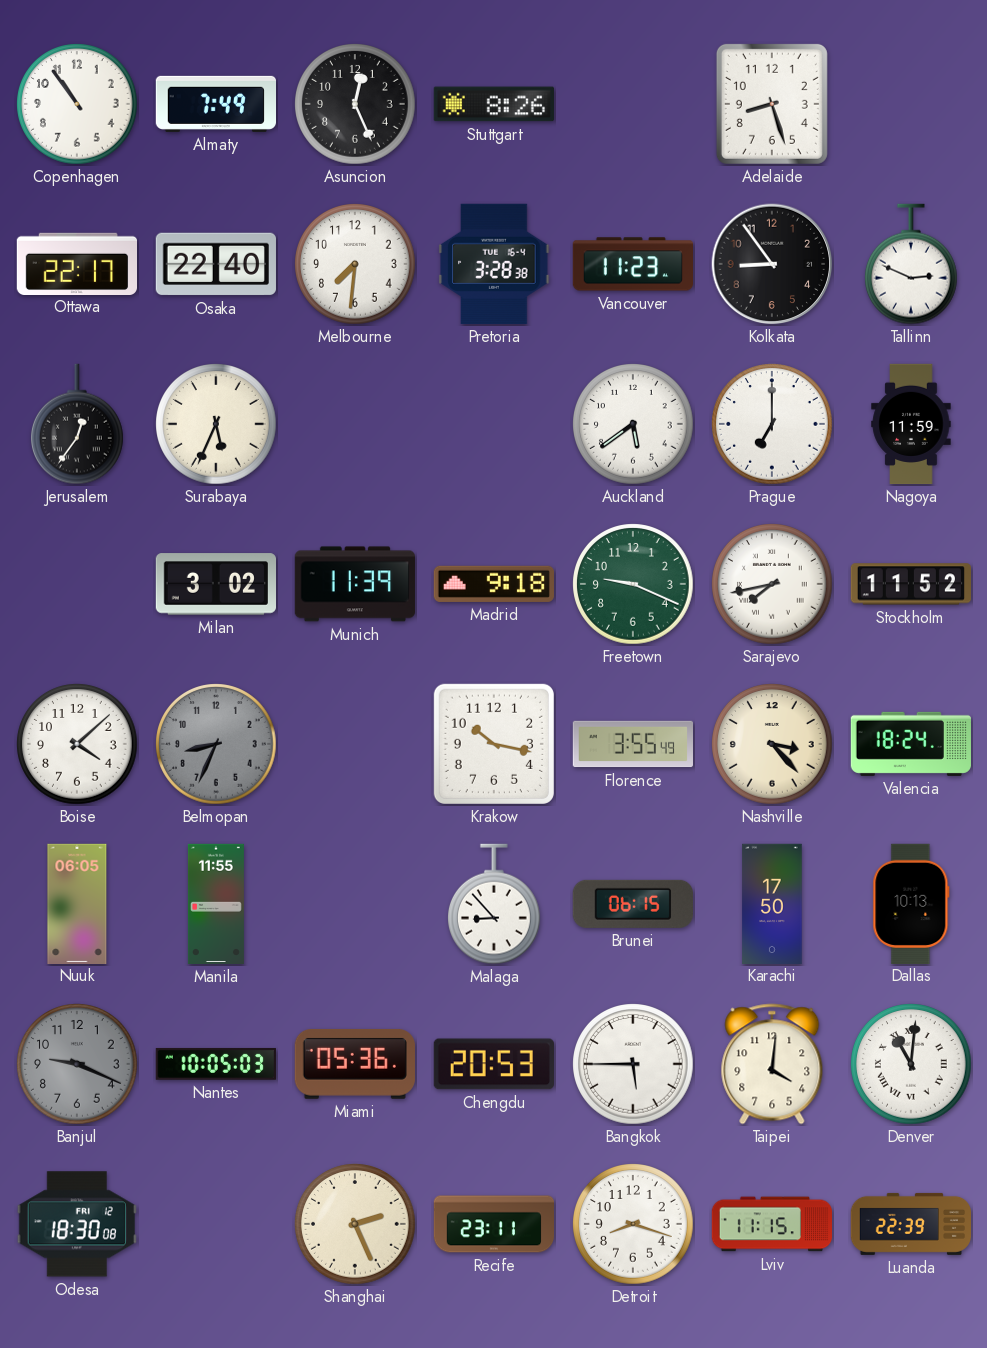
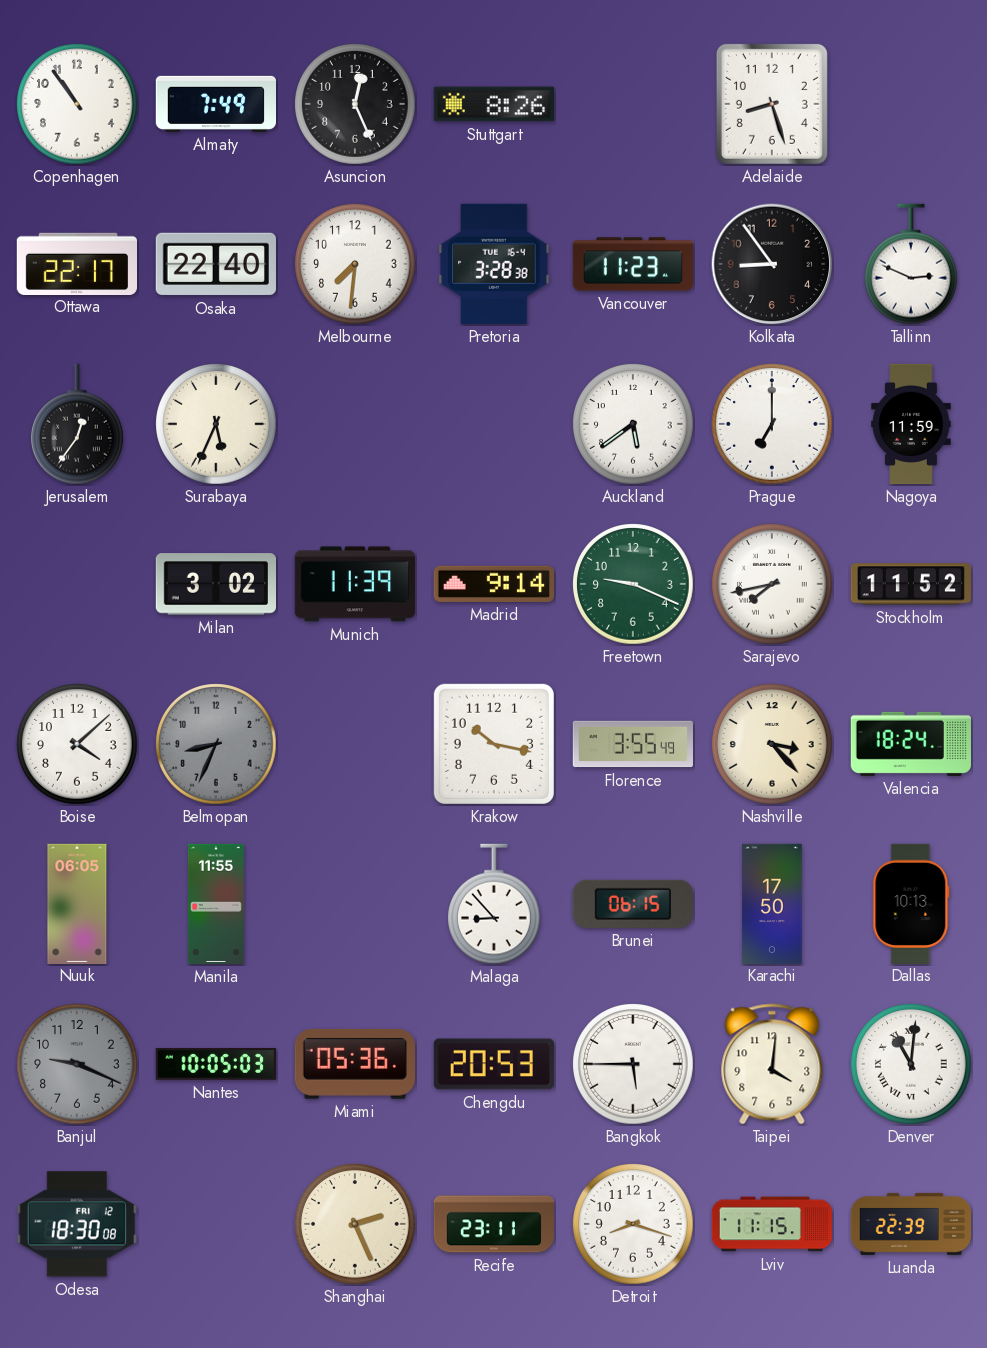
Madrid: 9:18 -> 9:14
